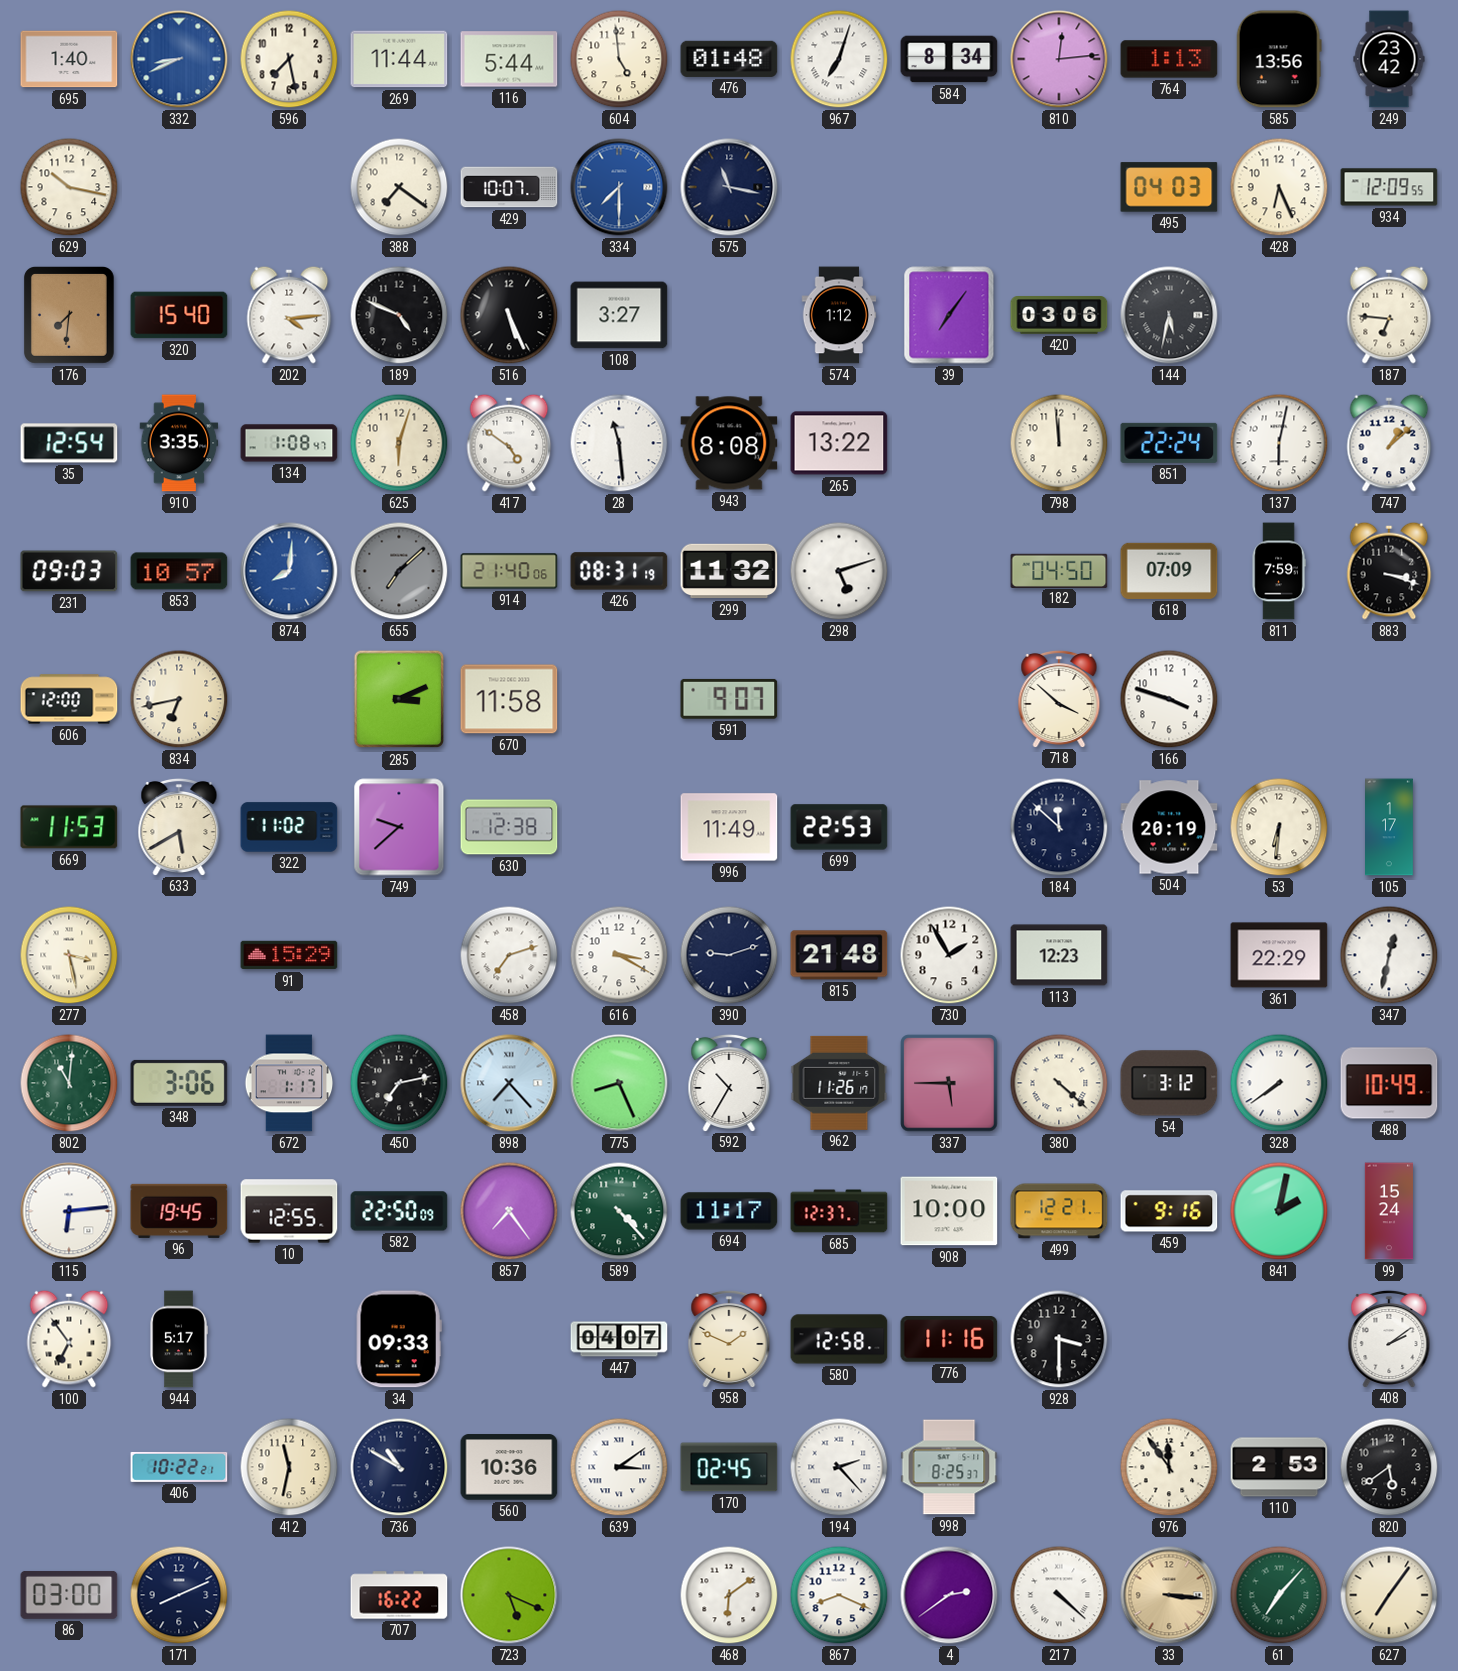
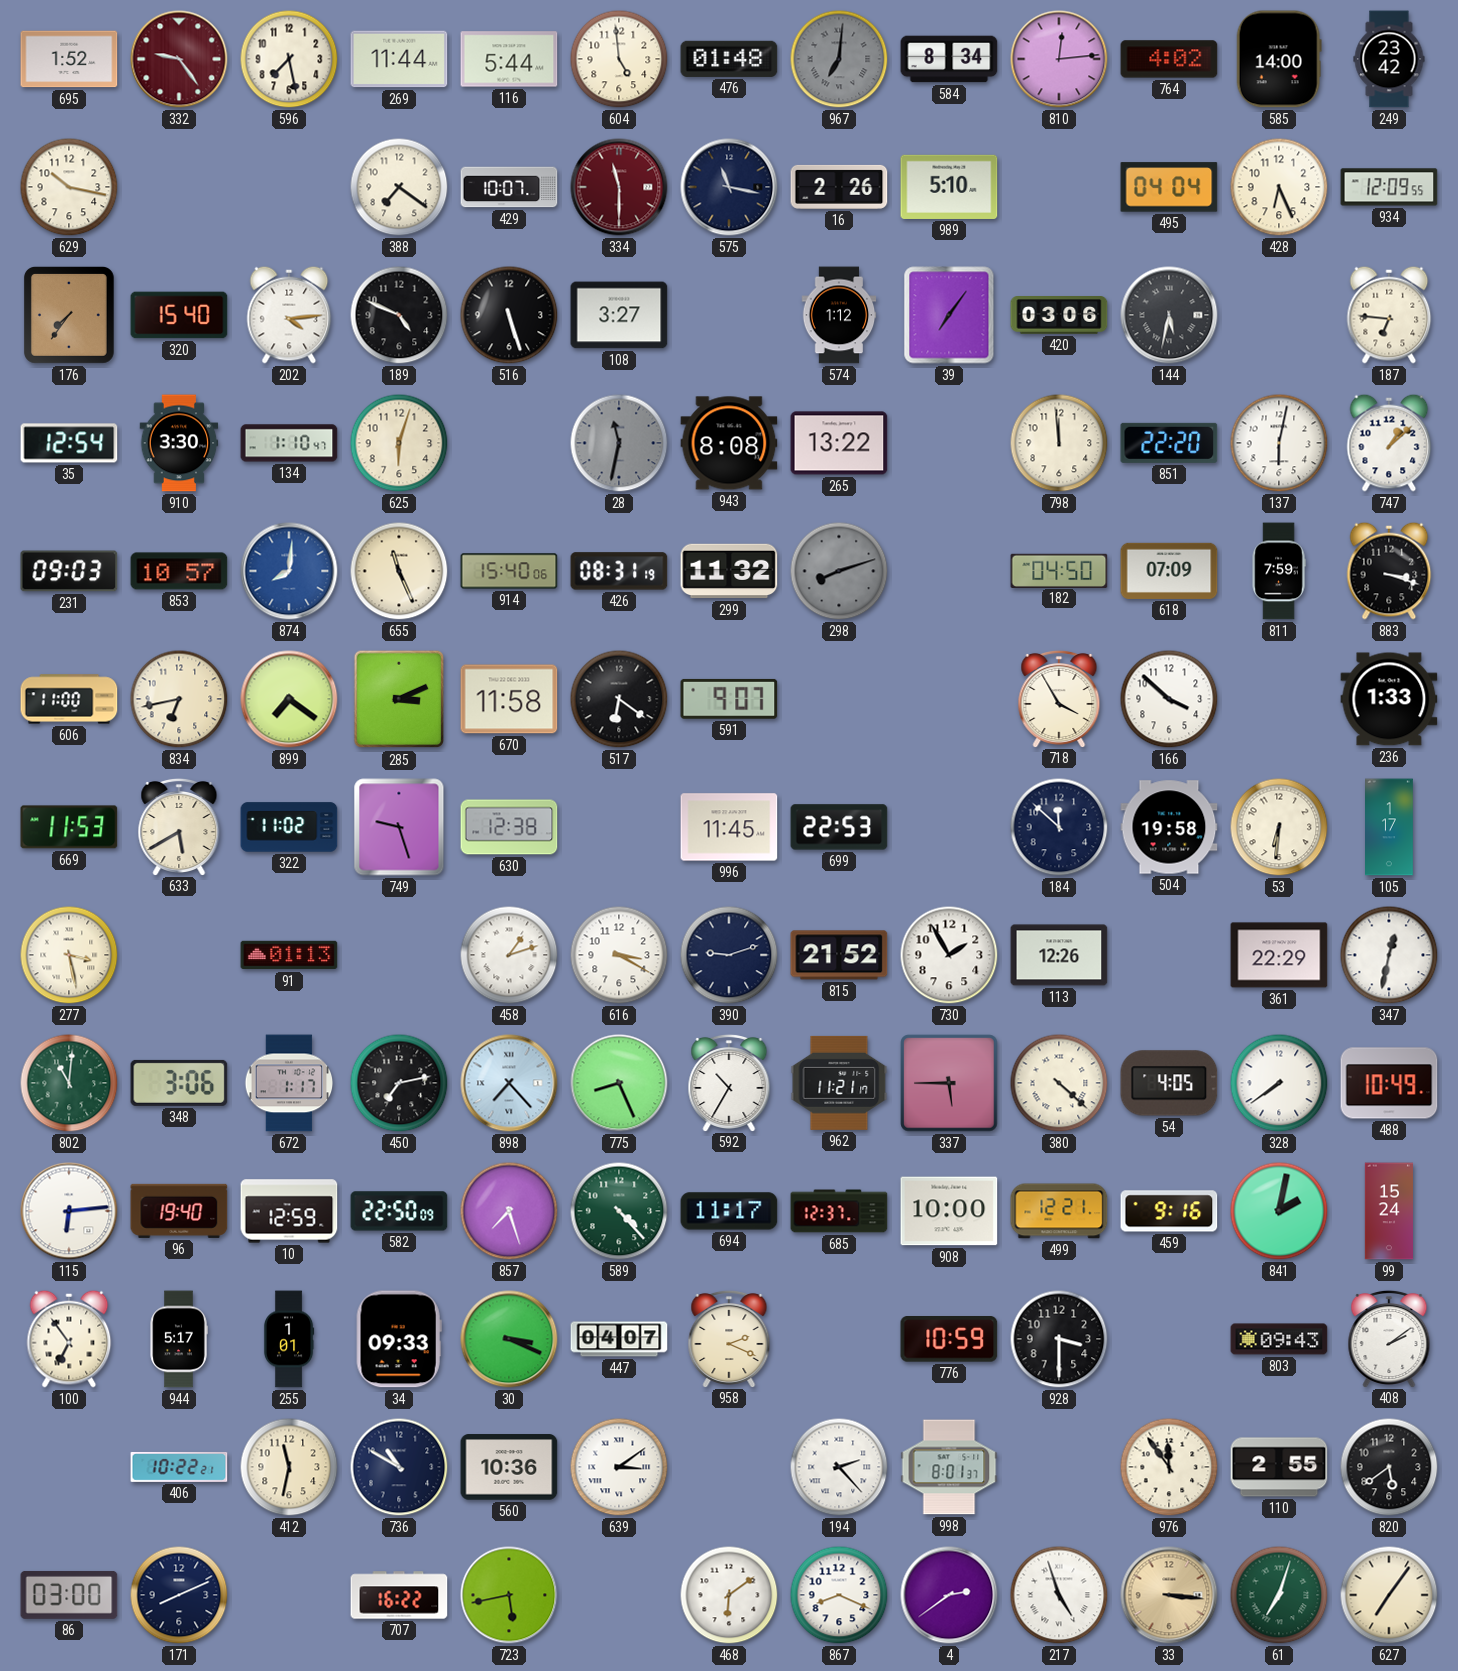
695: 1:40 -> 1:52
332: 8:41 -> 9:24
332 dial: blue -> burgundy
967: 7:03 -> 7:01
967 dial: white -> grey
764: 1:13 -> 4:02
585: 13:56 -> 14:00
334: 7:30 -> 11:30
334 dial: blue -> burgundy
16: none -> 2:26
989: none -> 5:10
495: 04:03 -> 04:04
176: 7:31 -> 7:36
516: 5:26 -> 5:27
910: 3:35 -> 3:30
134: 1:08 -> 1:10
417: 4:51 -> none
28: 11:29 -> 11:32
28 dial: white -> grey
851: 22:24 -> 22:20
655: 7:08 -> 11:26
655 dial: grey -> cream
914: 21:40 -> 15:40
298: 5:12 -> 8:12
298 dial: white -> grey
606: 12:00 -> 11:00
899: none -> 7:21
517: none -> 6:21
718: 3:52 -> 3:55
166: 3:48 -> 3:52
236: none -> 1:33
749: 9:38 -> 9:27
996: 11:49 -> 11:45
504: 20:19 -> 19:58
91: 15:29 -> 01:13
458: 7:12 -> 1:12
815: 21:48 -> 21:52
113: 12:23 -> 12:26
962: 11:26 -> 11:21
54: 3:12 -> 4:05
96: 19:45 -> 19:40
10: 12:55 -> 12:59
857: 7:24 -> 7:27
255: none -> 1:01
30: none -> 3:19
958: 1:49 -> 2:19
580: 12:58 -> none
776: 11:16 -> 10:59
803: none -> 09:43
170: 02:45 -> none
998: 8:25 -> 8:01
110: 2:53 -> 2:55
723: 5:19 -> 5:43
217: 4:22 -> 4:57
61: 7:07 -> 7:03
